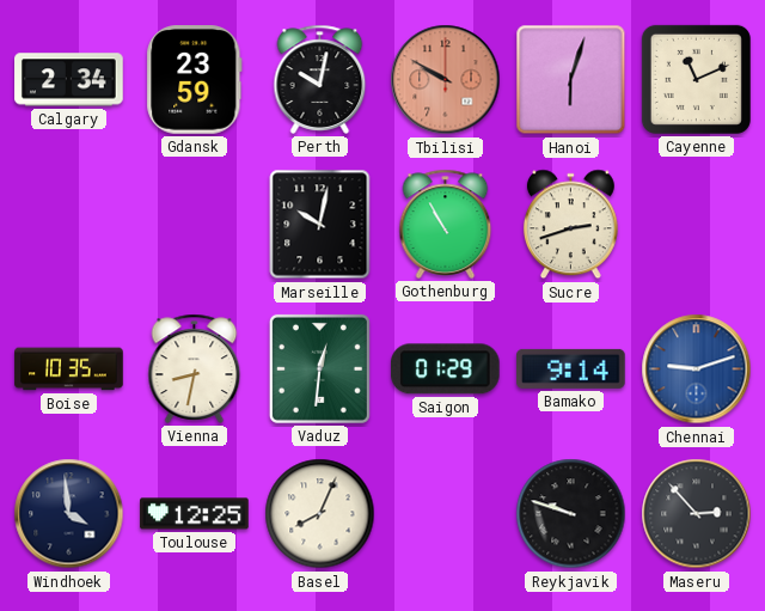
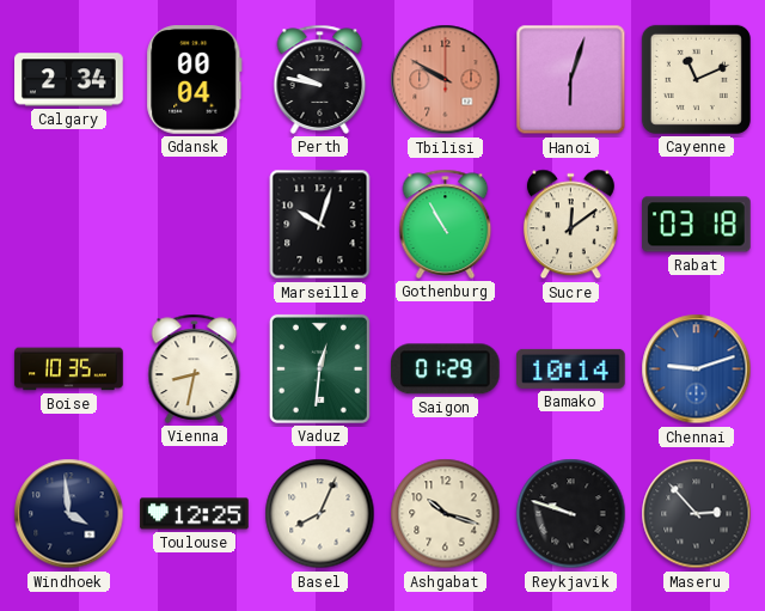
Gdansk: 23:59 -> 00:04
Perth: 10:02 -> 9:47
Marseille: 10:02 -> 10:03
Sucre: 2:42 -> 12:09
Rabat: none -> 03:18
Bamako: 9:14 -> 10:14
Ashgabat: none -> 10:18
